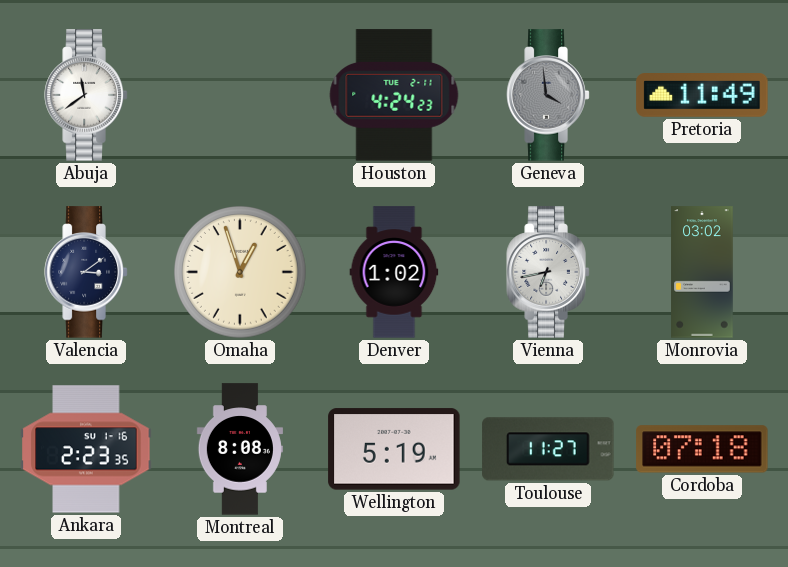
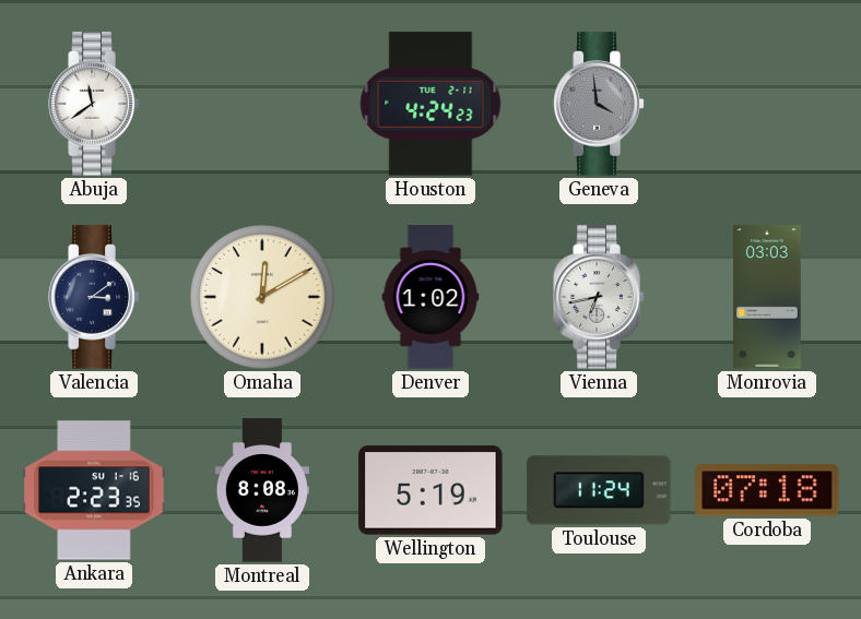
Pretoria: 11:49 -> none
Omaha: 12:57 -> 12:10
Monrovia: 03:02 -> 03:03
Toulouse: 11:27 -> 11:24
